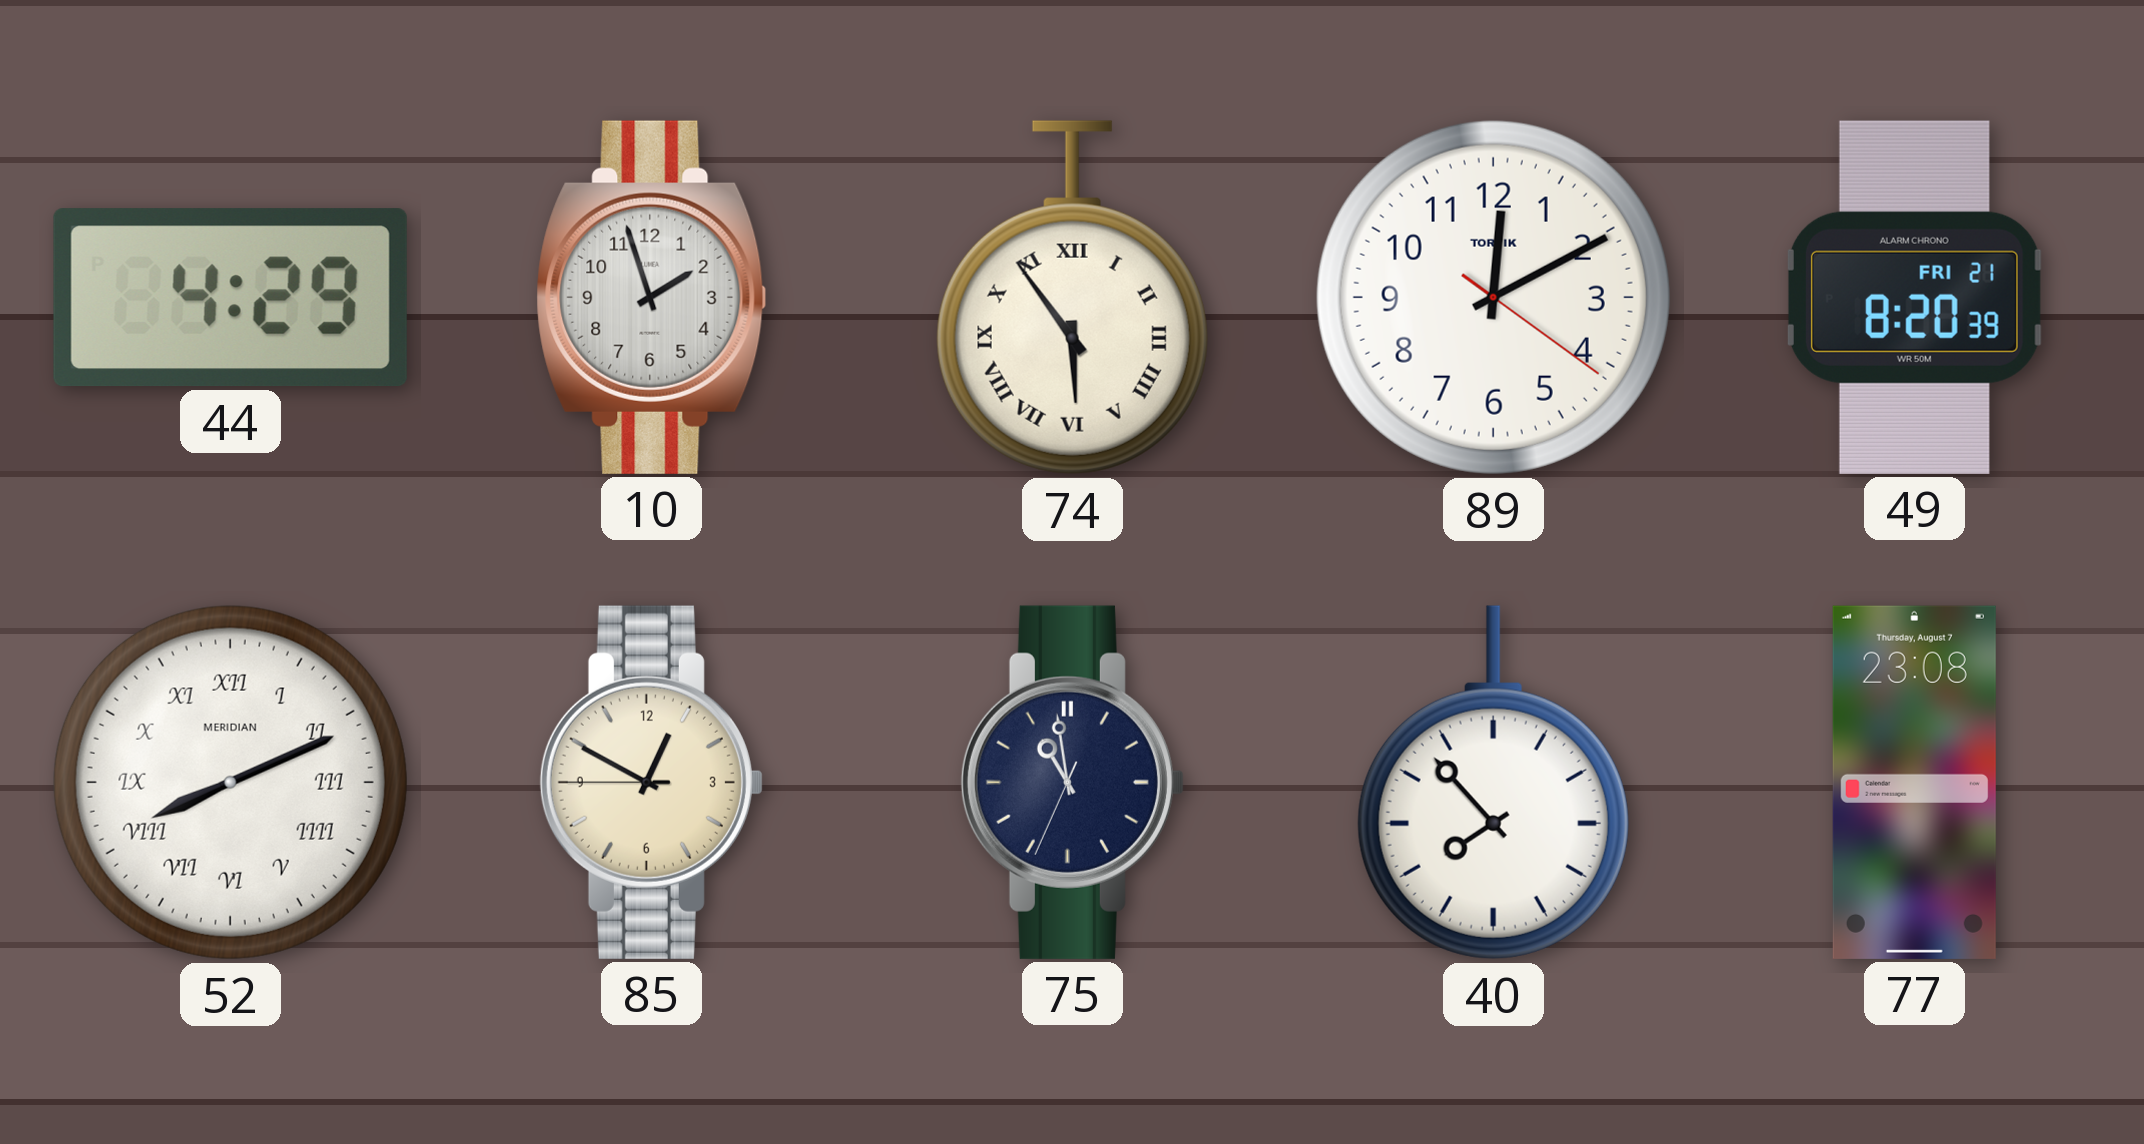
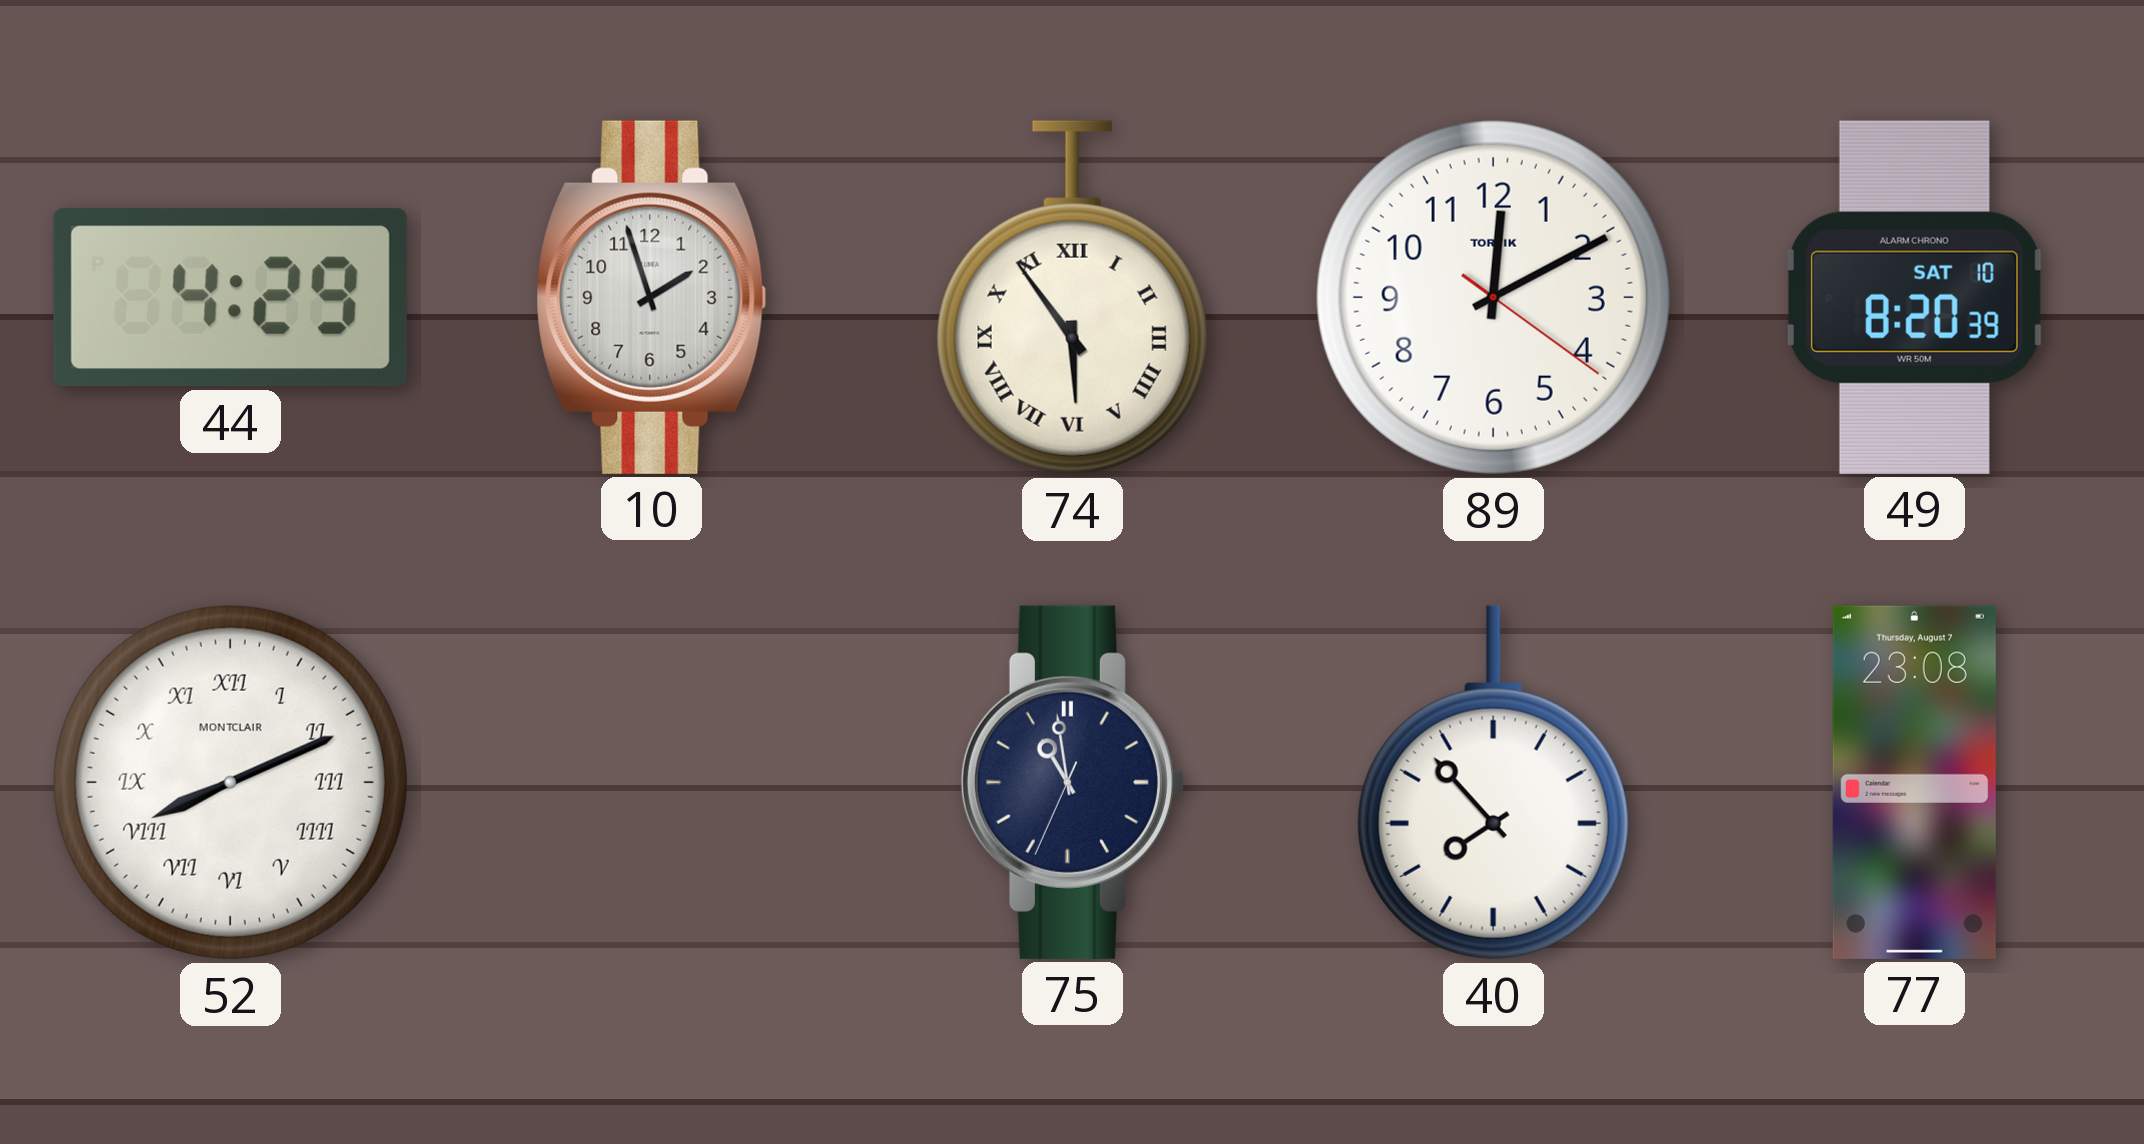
49 date: FRI 21 -> SAT 10
52 brand: MERIDIAN -> MONTCLAIR
85: 12:49 -> none
